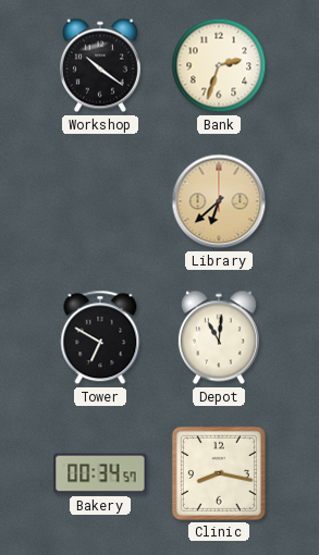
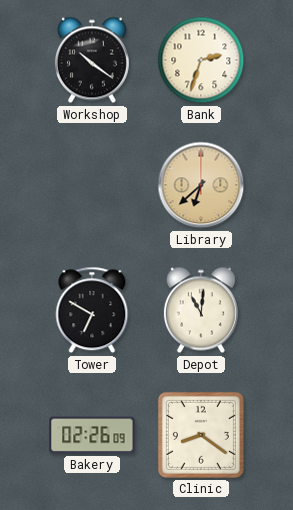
Bakery: 00:34 -> 02:26
Clinic: 8:17 -> 8:21
